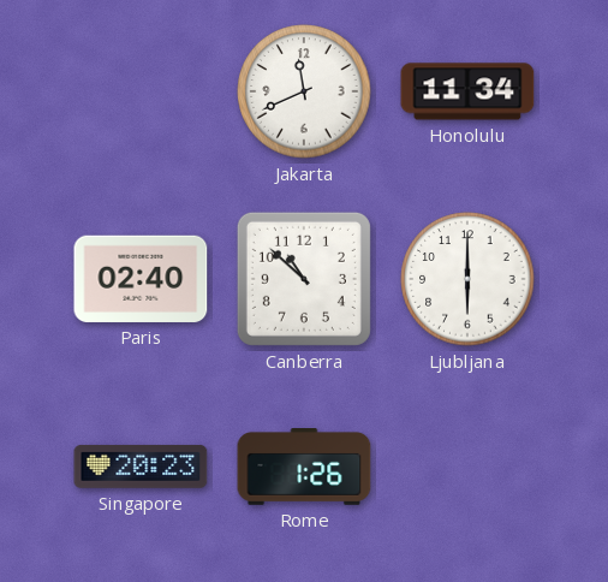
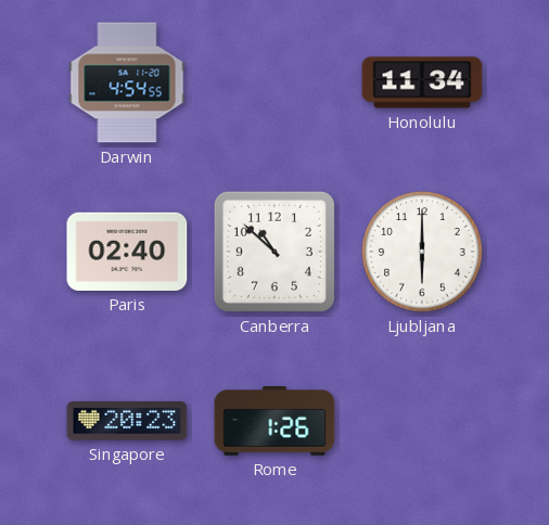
Darwin: none -> 4:54
Jakarta: 11:41 -> none
